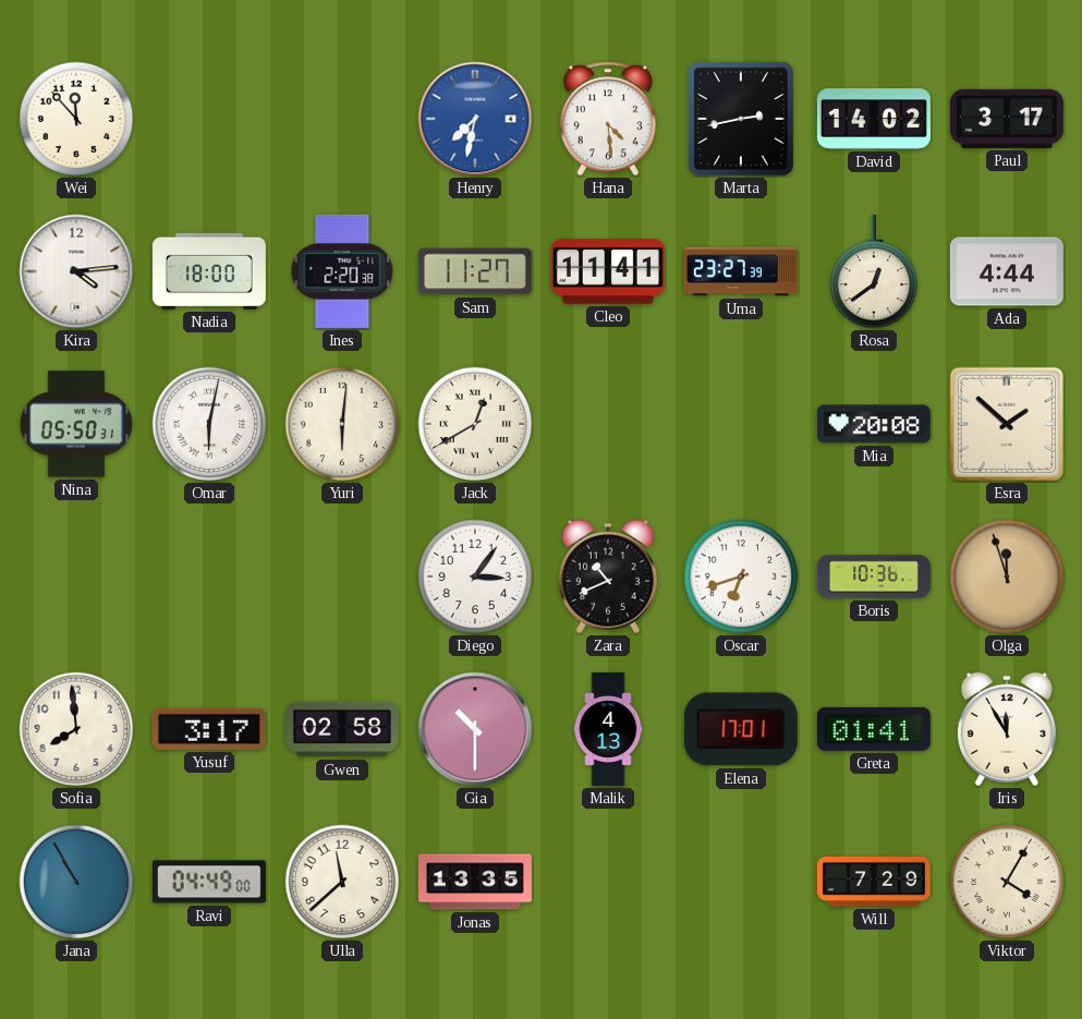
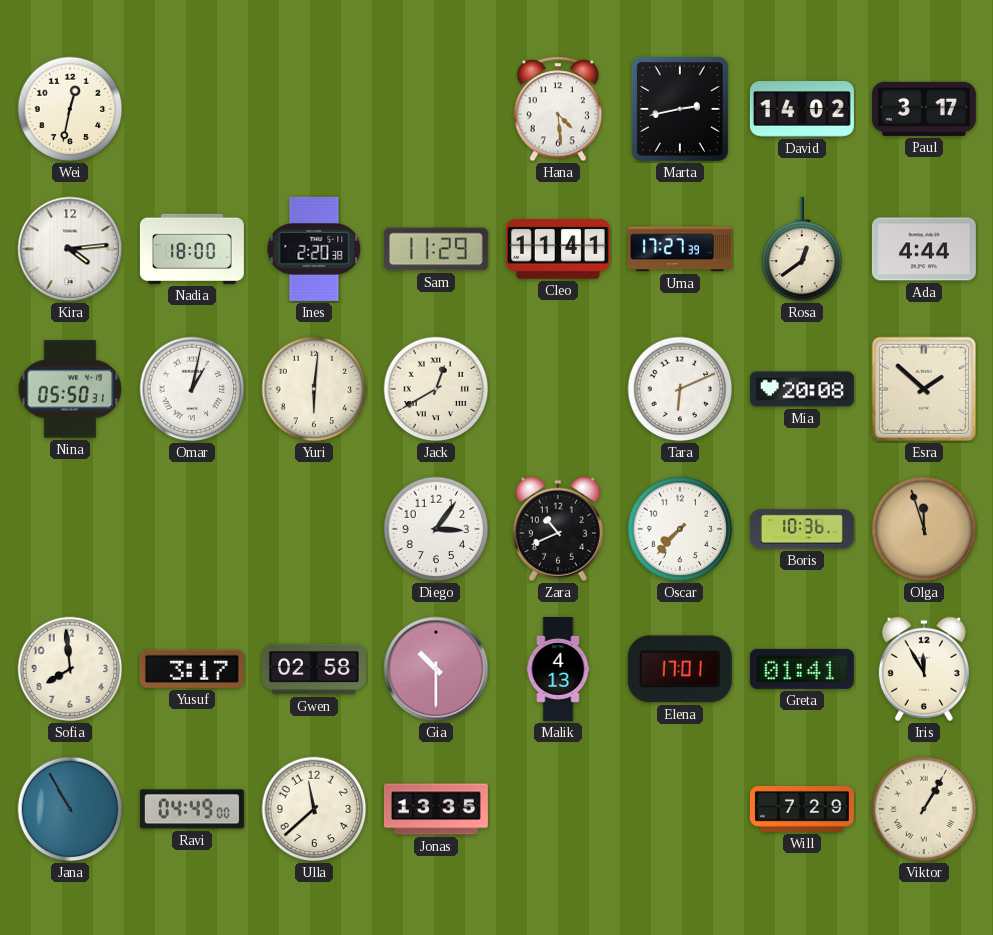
Wei: 11:53 -> 12:32
Henry: 7:32 -> none
Sam: 11:27 -> 11:29
Uma: 23:27 -> 17:27
Omar: 6:02 -> 1:02
Tara: none -> 6:11
Oscar: 6:42 -> 7:37
Viktor: 4:05 -> 1:05
